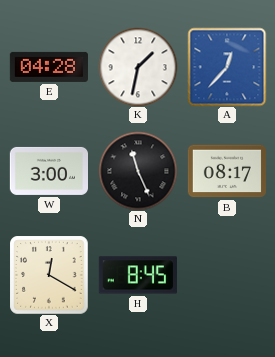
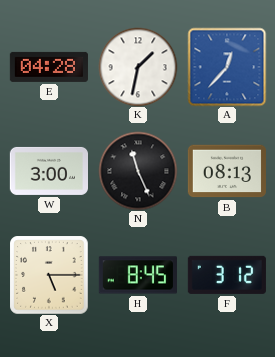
B: 08:17 -> 08:13
X: 12:20 -> 5:15
F: none -> 3:12
